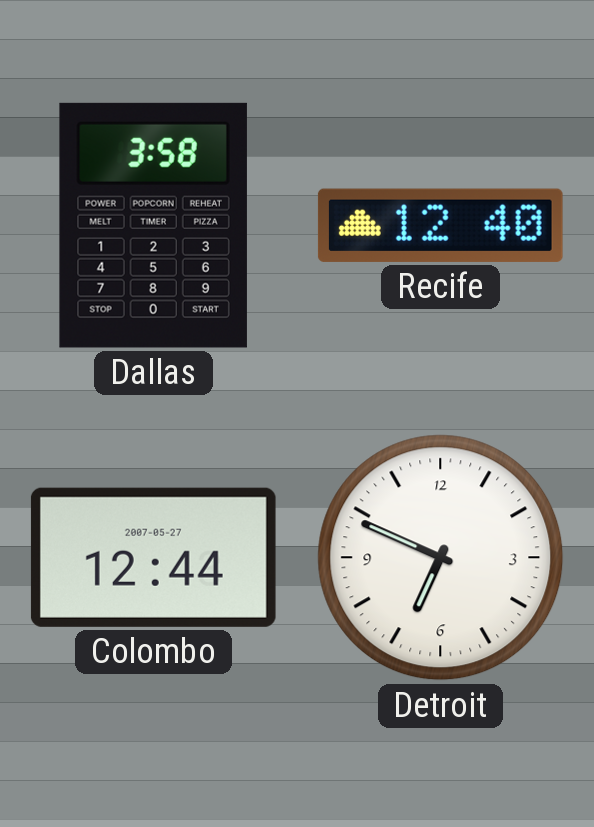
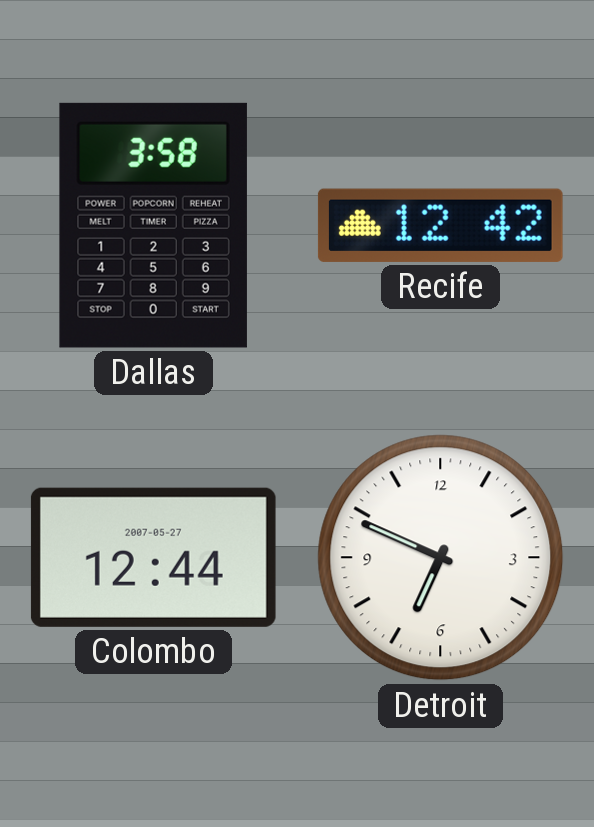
Recife: 12:40 -> 12:42
